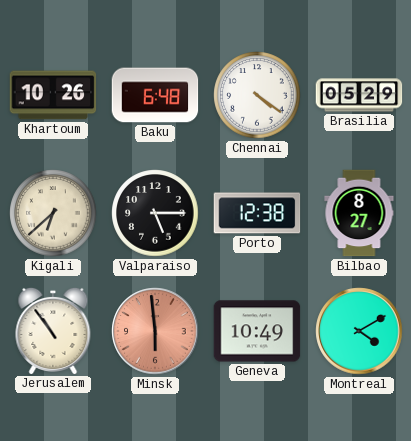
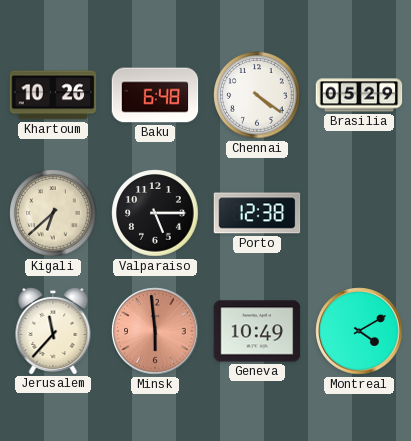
Bilbao: 8:27 -> none
Jerusalem: 10:54 -> 11:37
